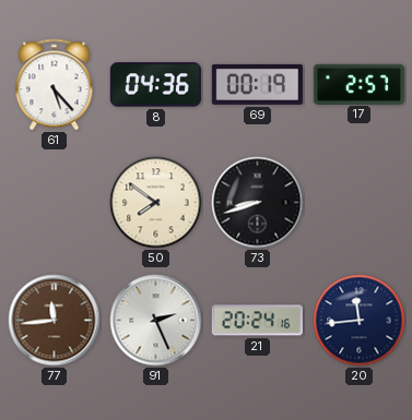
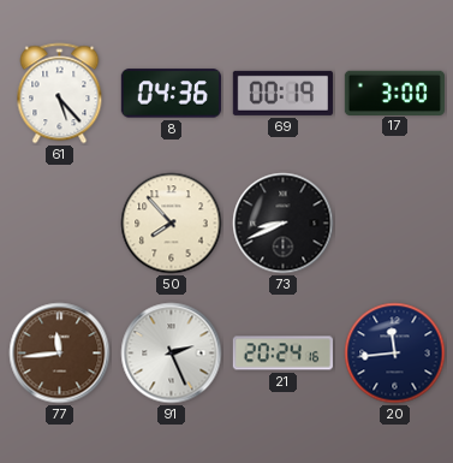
17: 2:57 -> 3:00
50: 7:51 -> 7:53
73: 8:42 -> 8:41
